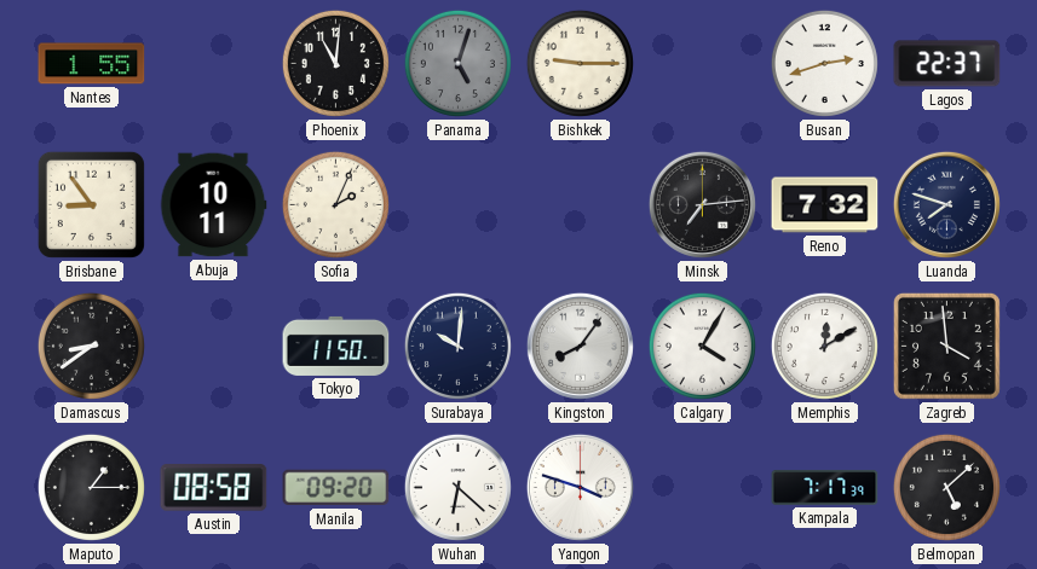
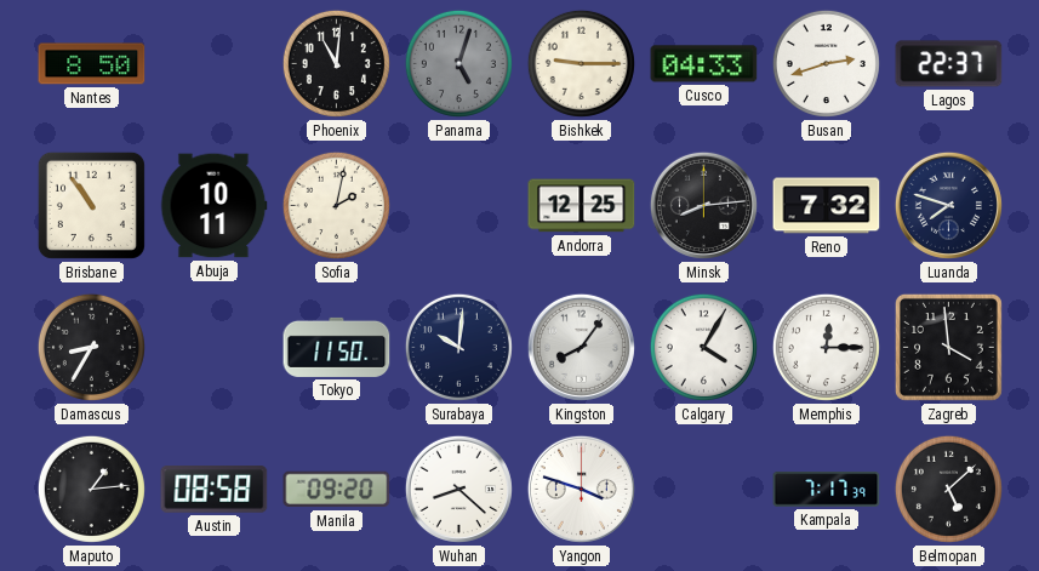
Nantes: 1:55 -> 8:50
Cusco: none -> 04:33
Brisbane: 8:54 -> 10:54
Sofia: 2:04 -> 2:02
Andorra: none -> 12:25
Minsk: 7:14 -> 8:14
Damascus: 8:39 -> 8:35
Memphis: 12:10 -> 12:15
Maputo: 1:15 -> 1:14
Wuhan: 6:22 -> 8:22
